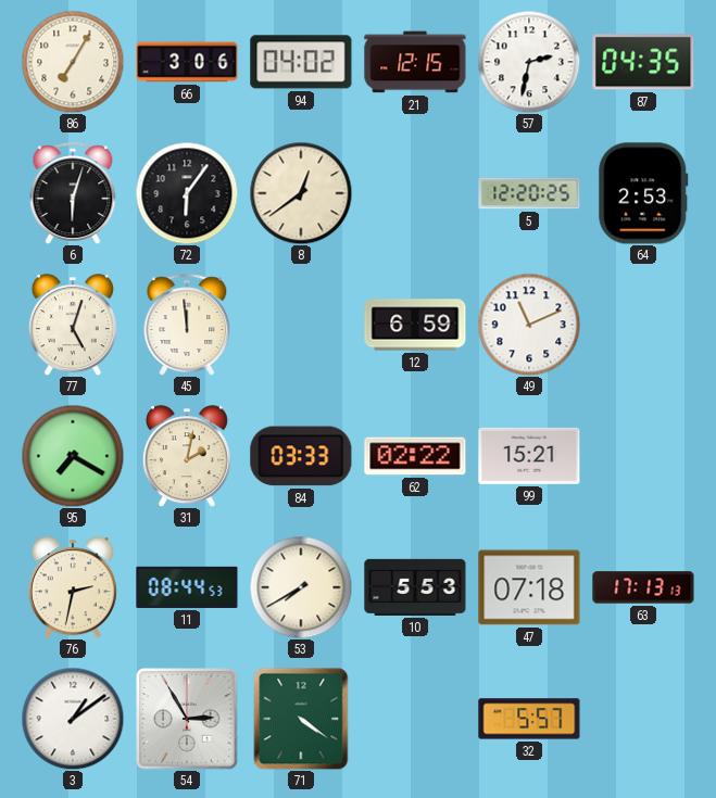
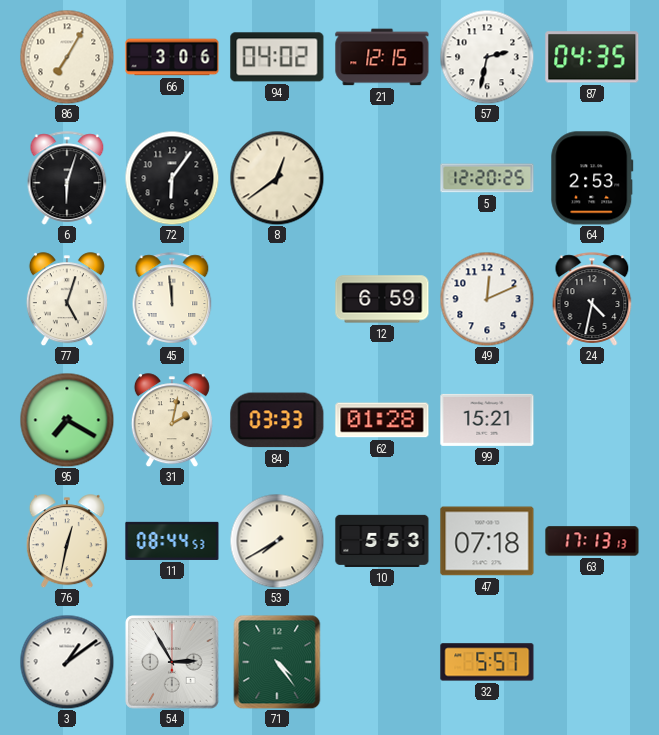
49: 11:11 -> 12:11
24: none -> 4:32
62: 02:22 -> 01:28
76: 2:32 -> 12:32
71: 4:21 -> 4:24
